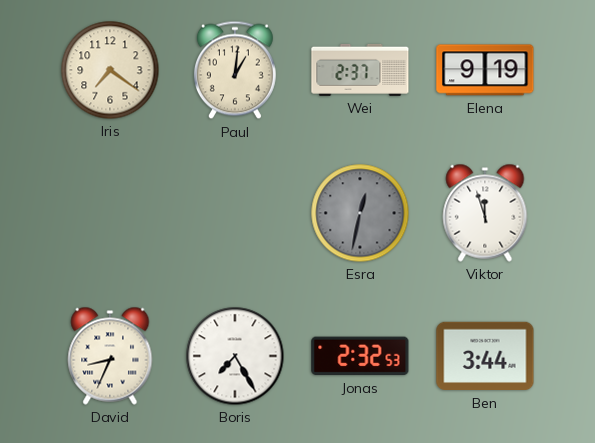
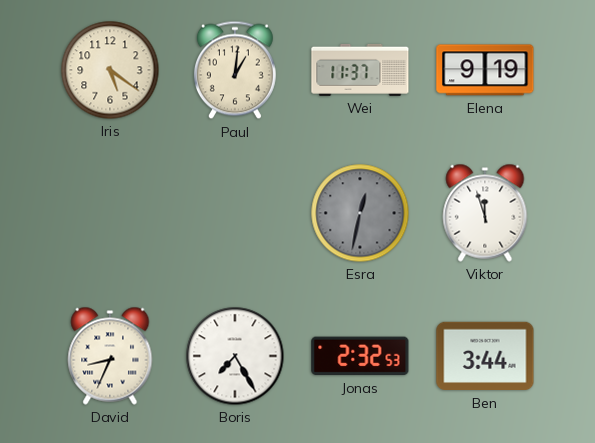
Iris: 7:21 -> 5:21
Wei: 2:37 -> 11:37
